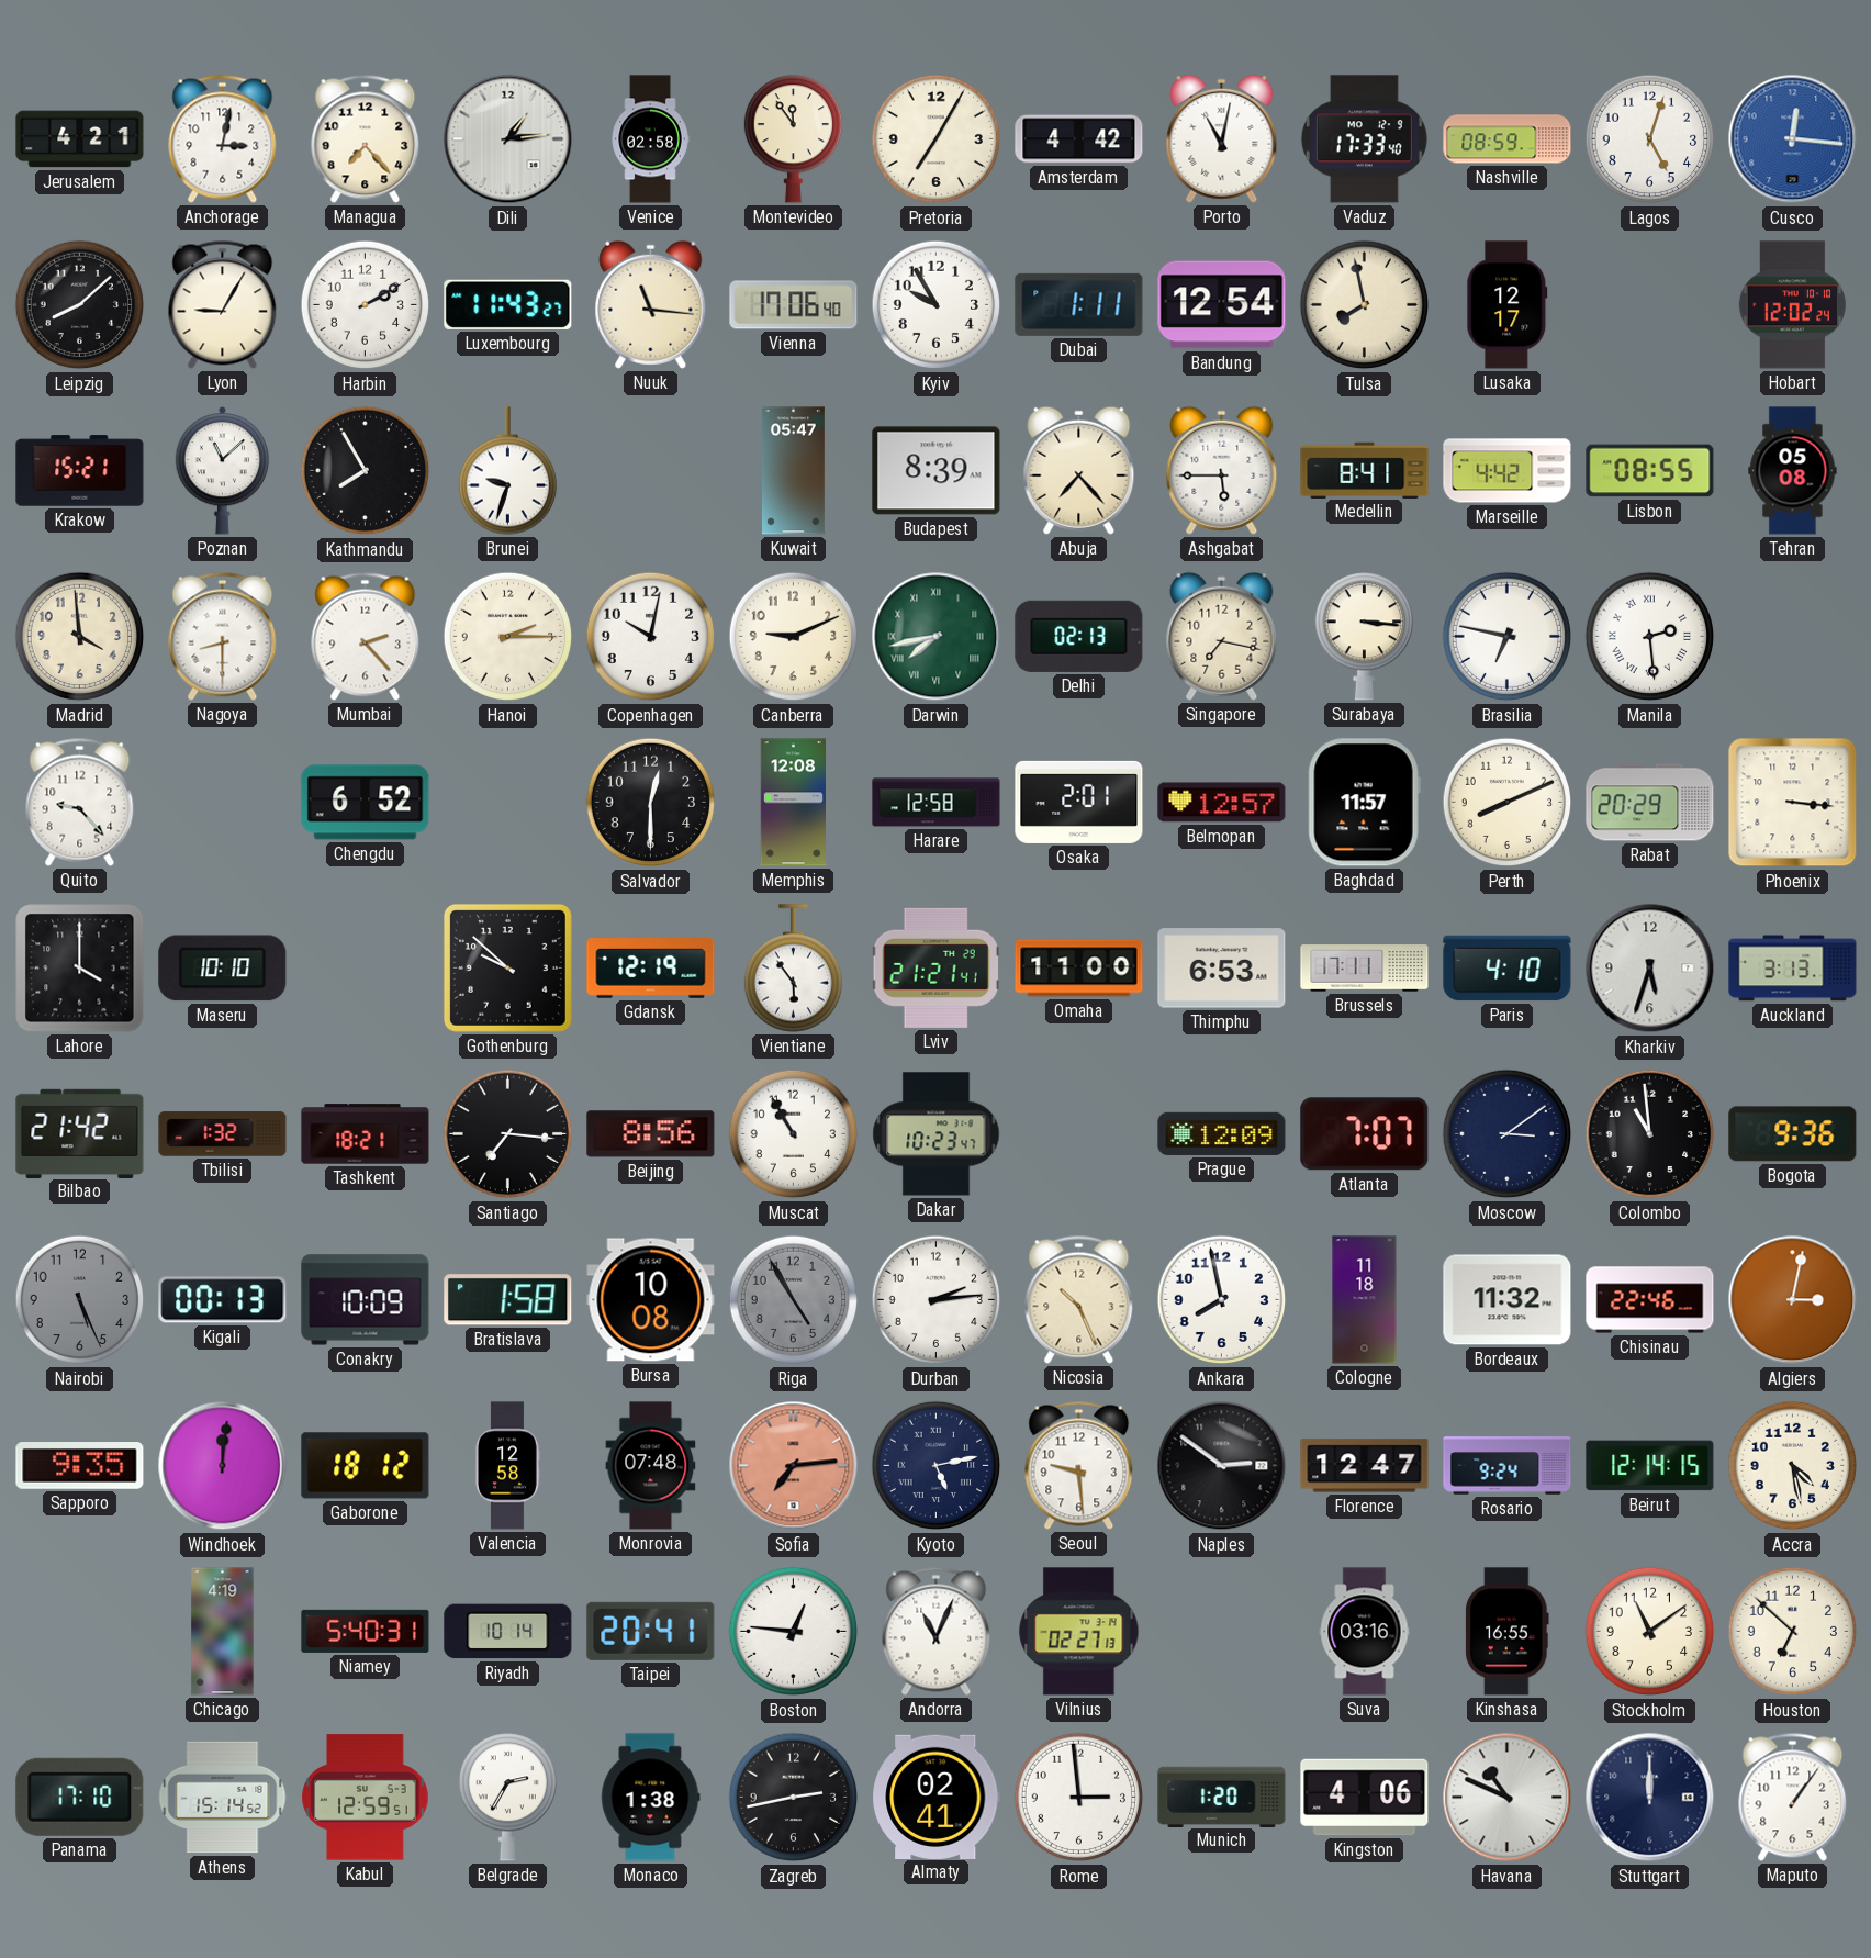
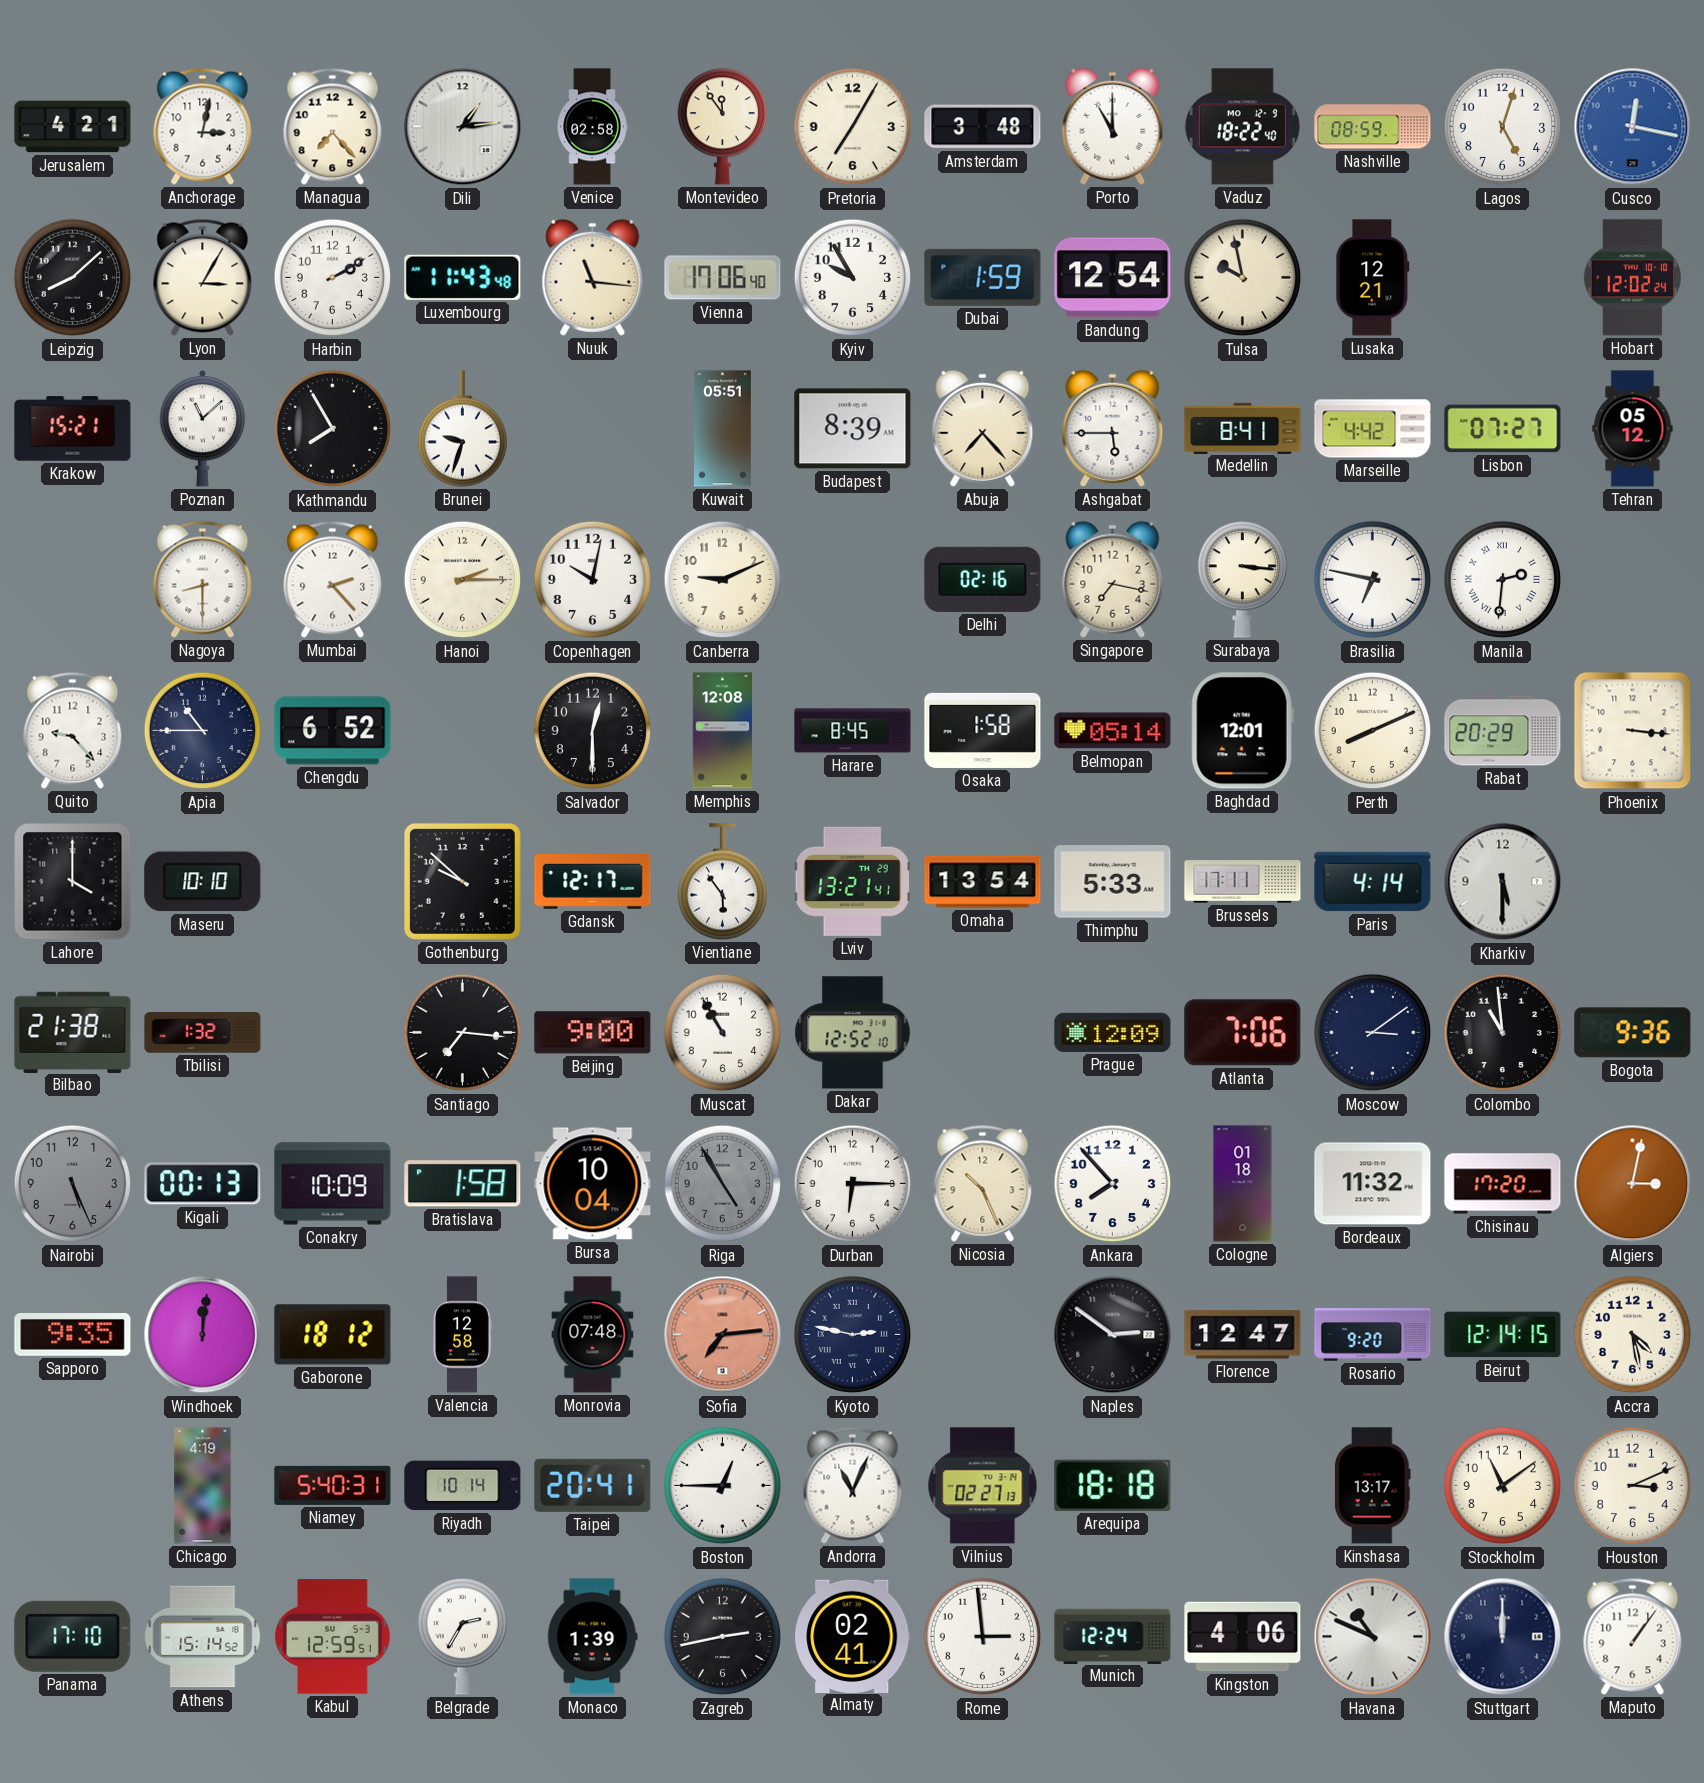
Amsterdam: 4:42 -> 3:48
Porto: 11:02 -> 11:00
Vaduz: 17:33 -> 18:22
Cusco: 12:16 -> 12:17
Lyon: 9:05 -> 3:05
Luxembourg: 11:43:27 -> 11:43:48
Dubai: 1:11 -> 1:59
Tulsa: 7:58 -> 9:58
Lusaka: 12:17 -> 12:21
Kuwait: 05:47 -> 05:51
Lisbon: 08:55 -> 07:27
Tehran: 05:08 -> 05:12
Madrid: 3:59 -> none
Darwin: 7:43 -> none
Delhi: 02:13 -> 02:16
Manila: 2:29 -> 2:31
Apia: none -> 10:45
Harare: 12:58 -> 8:45
Osaka: 2:01 -> 1:58
Belmopan: 12:57 -> 05:14
Baghdad: 11:57 -> 12:01
Gdansk: 12:19 -> 12:17
Lviv: 21:21 -> 13:21
Omaha: 11:00 -> 13:54
Thimphu: 6:53 -> 5:33
Paris: 4:10 -> 4:14
Kharkiv: 5:33 -> 5:30
Auckland: 3:13 -> none
Bilbao: 21:42 -> 21:38
Tashkent: 18:21 -> none
Beijing: 8:56 -> 9:00
Dakar: 10:23 -> 12:52
Atlanta: 7:07 -> 7:06
Bursa: 10:08 -> 10:04
Durban: 2:14 -> 6:15
Ankara: 7:58 -> 7:53
Cologne: 11:18 -> 01:18
Chisinau: 22:46 -> 17:20
Kyoto: 5:13 -> 2:47
Seoul: 9:29 -> none
Rosario: 9:24 -> 9:20
Boston: 12:46 -> 12:45
Arequipa: none -> 18:18
Suva: 03:16 -> none
Kinshasa: 16:55 -> 13:17
Houston: 6:52 -> 3:11
Monaco: 1:38 -> 1:39
Munich: 1:20 -> 12:24
